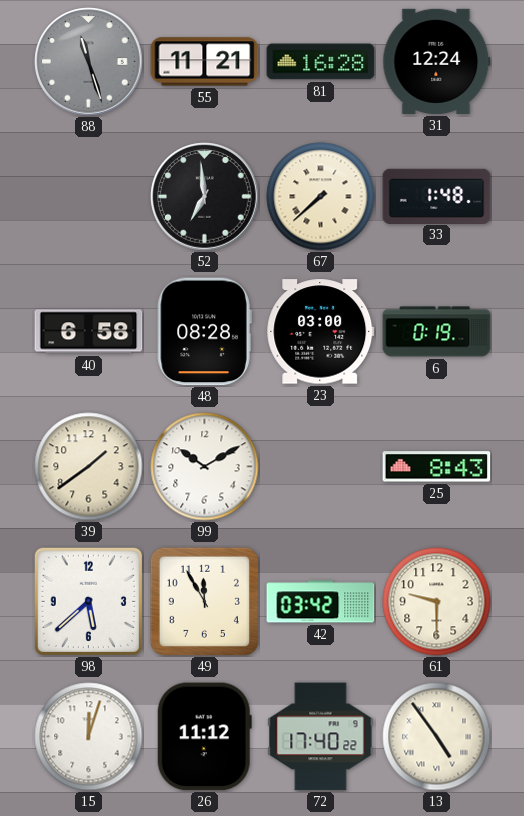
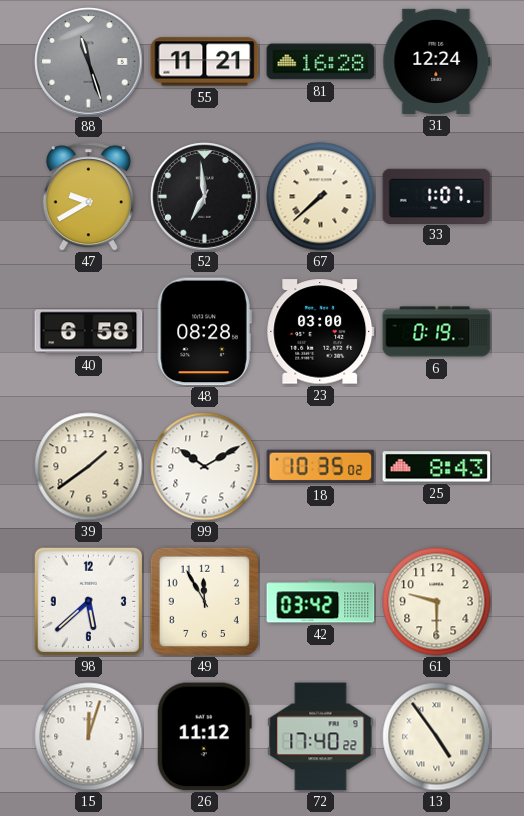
47: none -> 9:40
33: 1:48 -> 1:07
18: none -> 10:35
